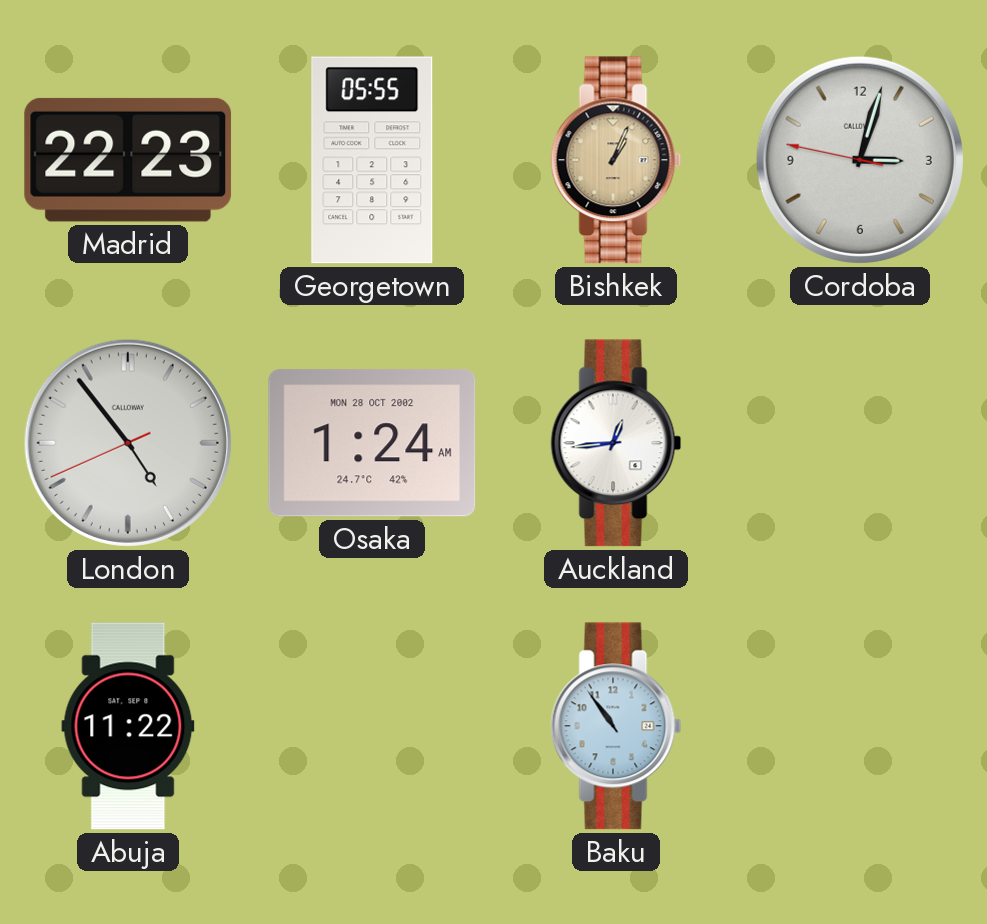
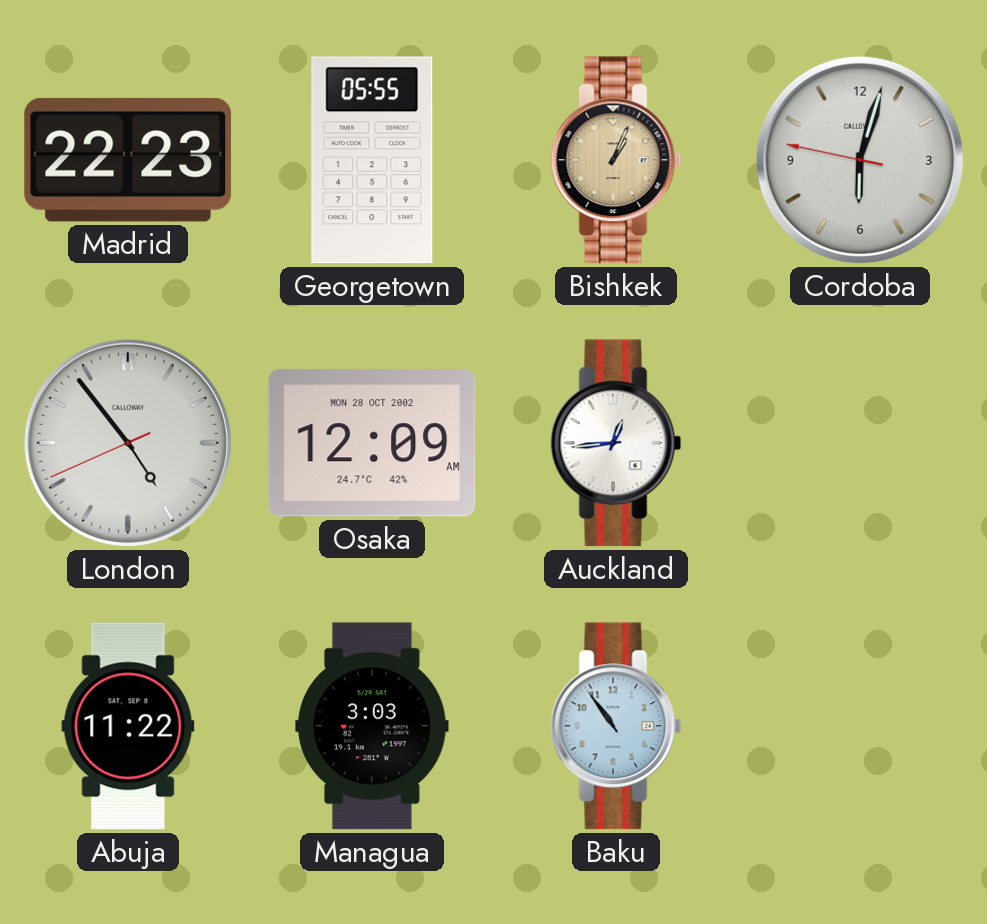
Cordoba: 3:02 -> 6:02
Osaka: 1:24 -> 12:09
Managua: none -> 3:03
